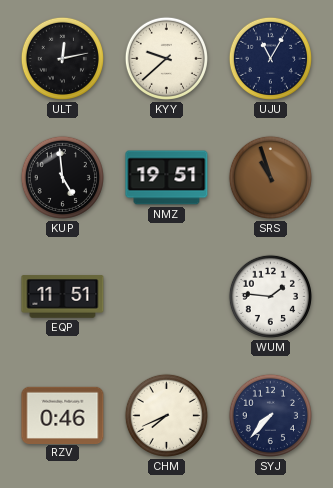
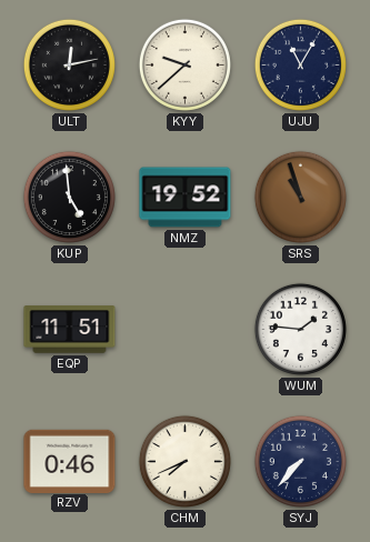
NMZ: 19:51 -> 19:52
